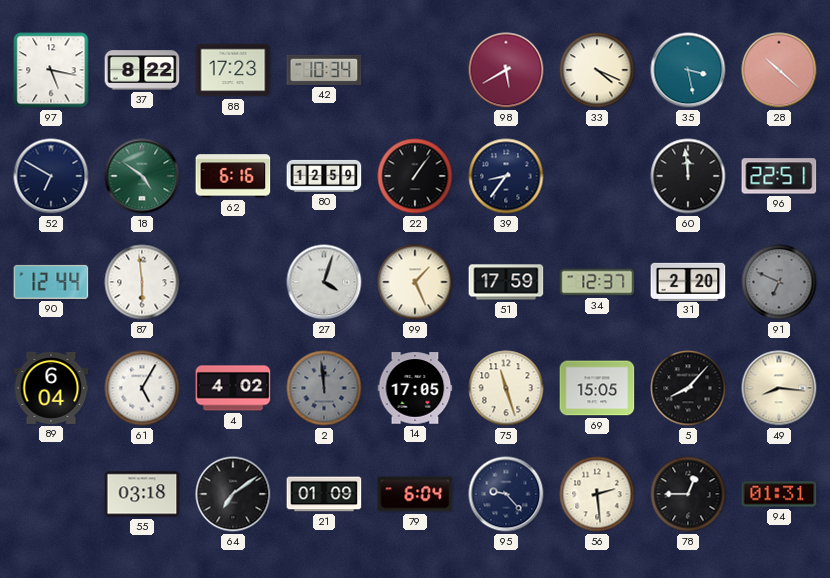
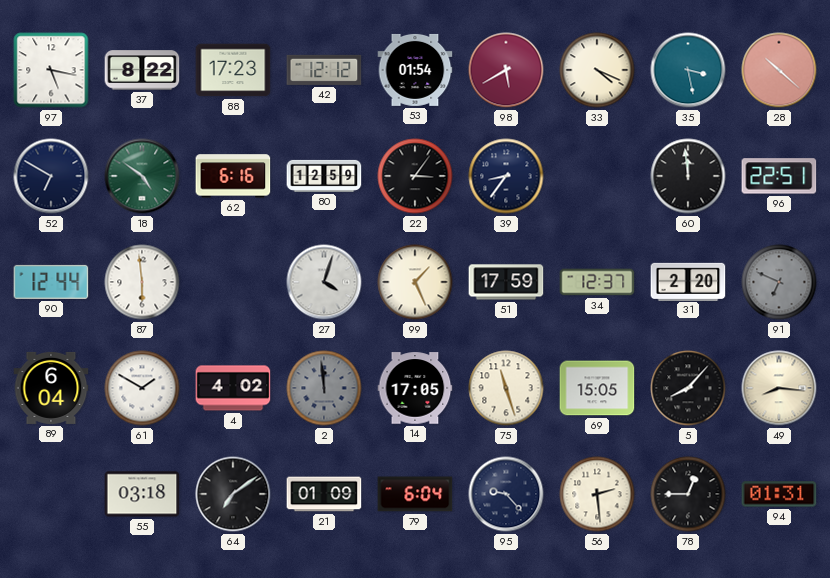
42: 10:34 -> 12:12
53: none -> 01:54
22: 1:06 -> 3:06
61: 5:05 -> 1:50
